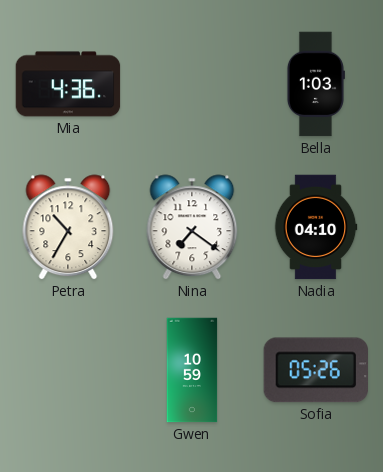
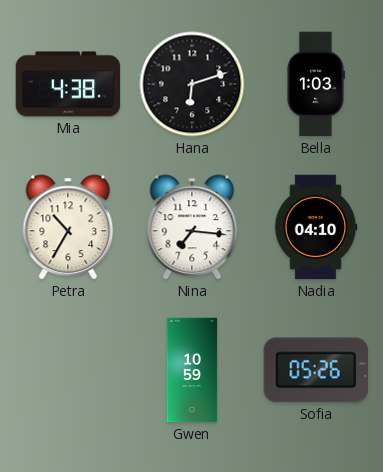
Mia: 4:36 -> 4:38
Hana: none -> 6:12
Nina: 7:21 -> 7:16
